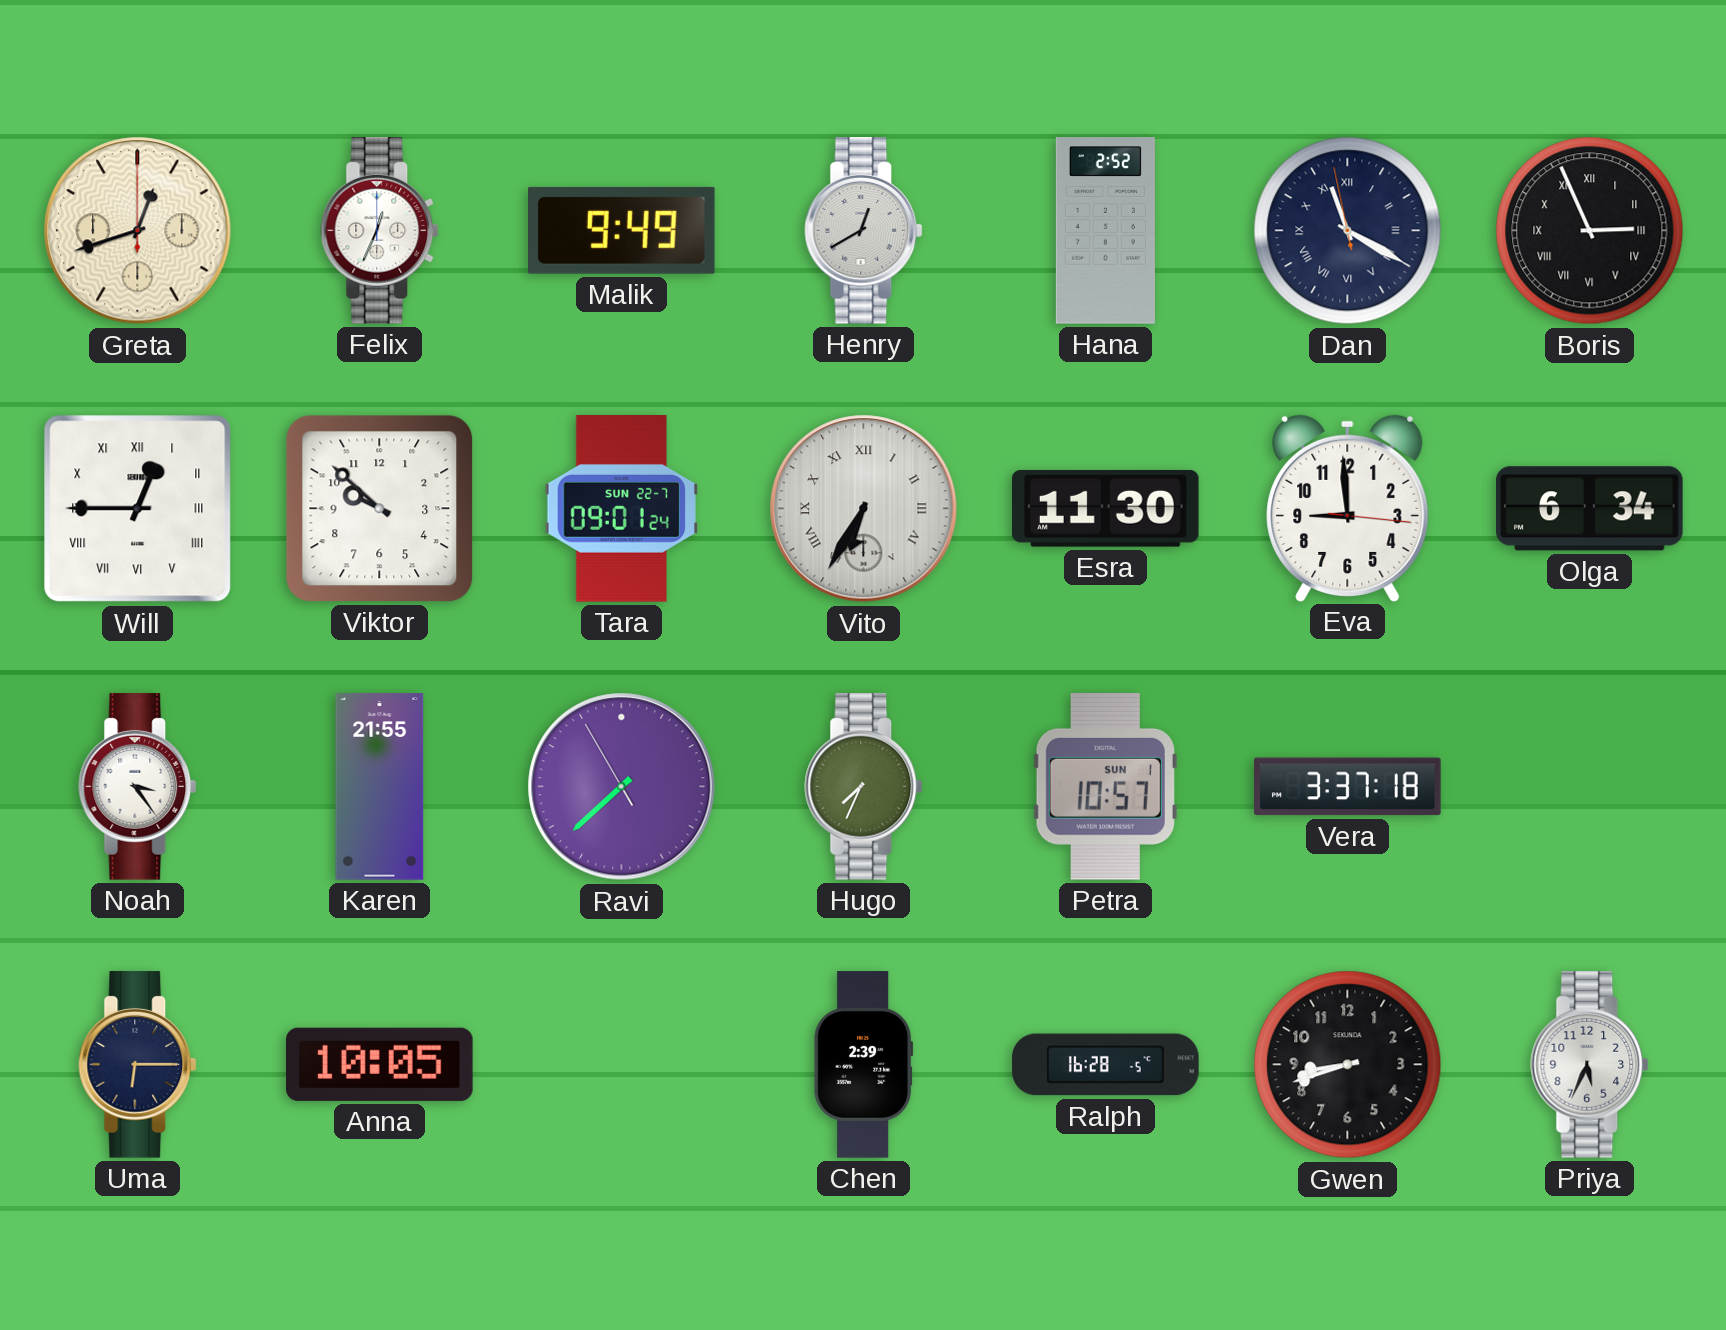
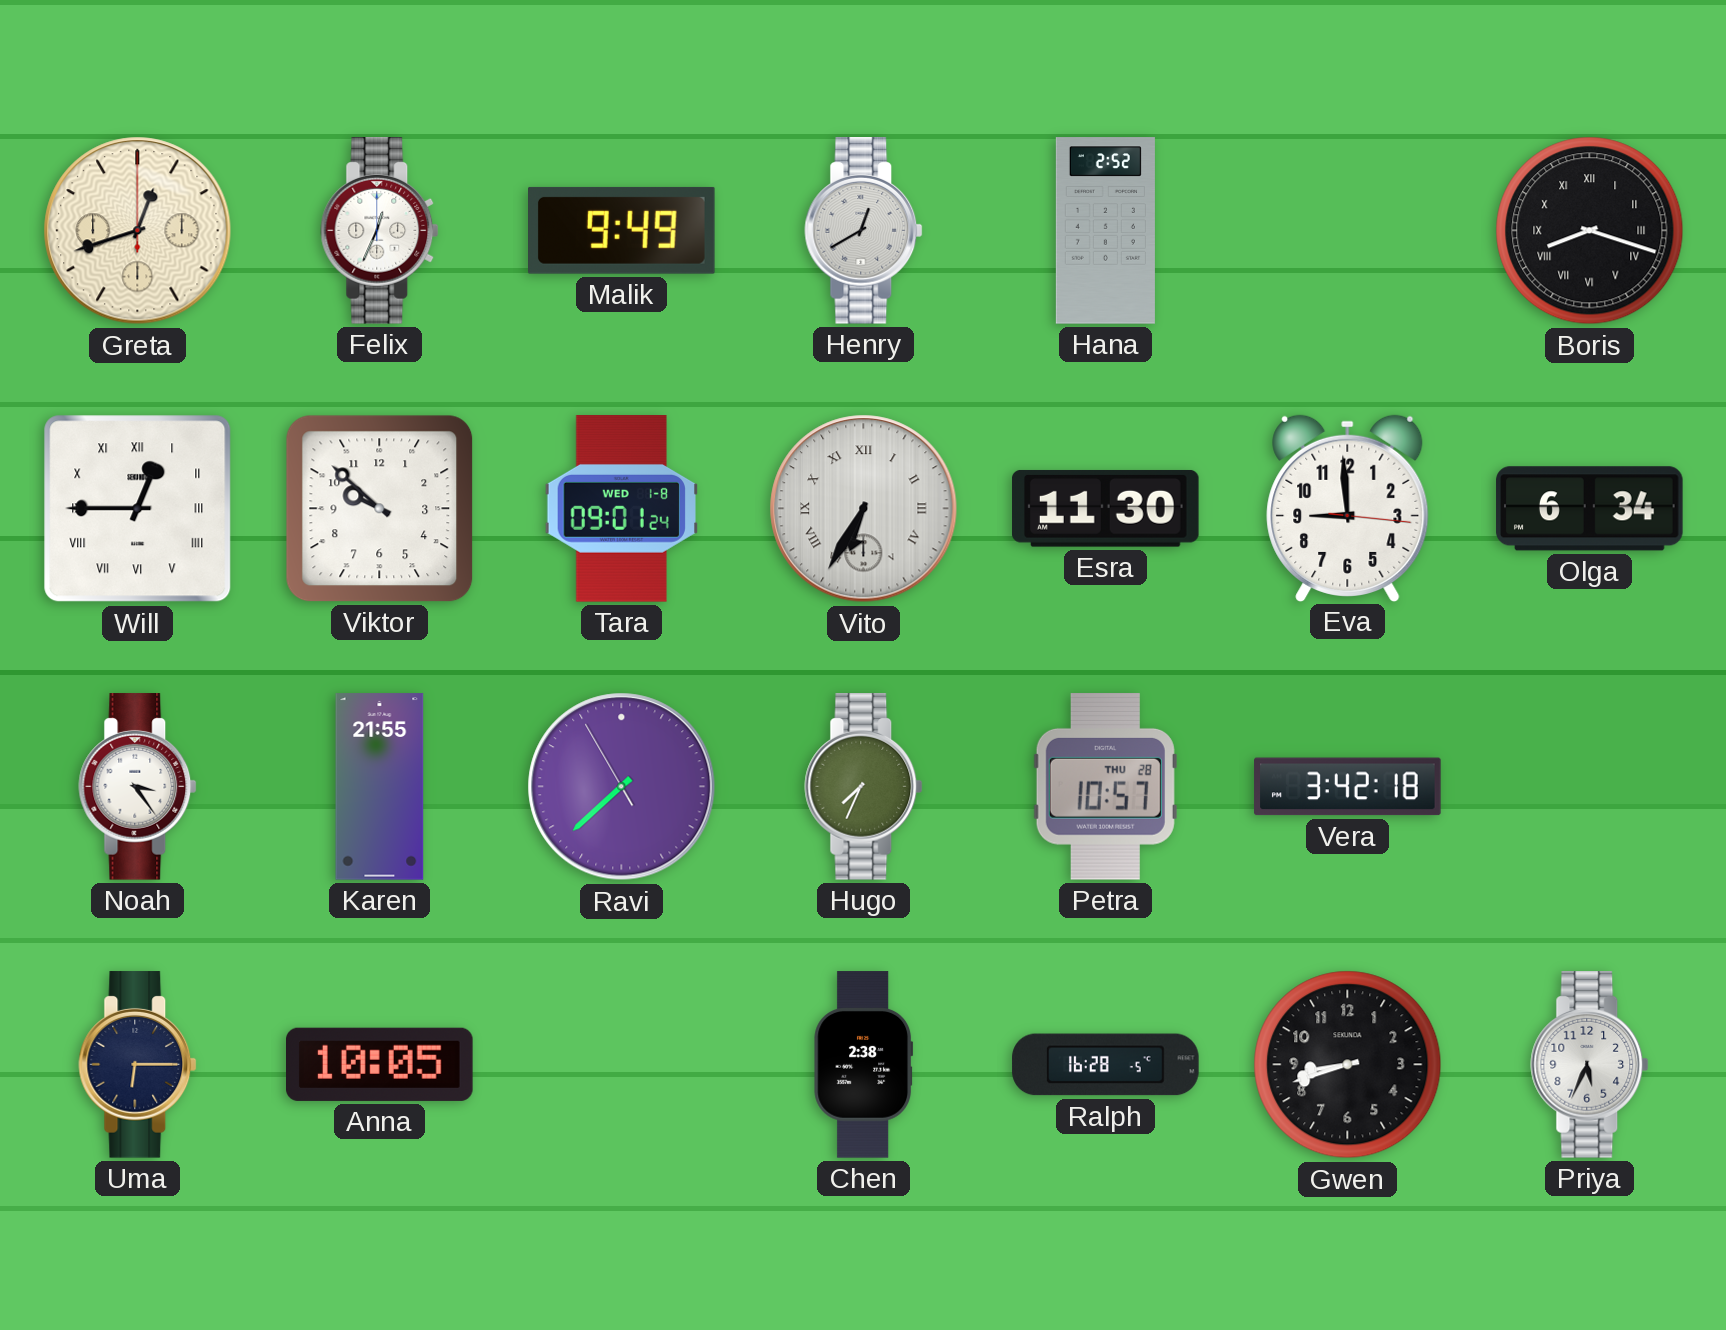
Dan: 11:19 -> none
Boris: 2:56 -> 8:18
Tara date: SUN 22-7 -> WED 1-8
Petra date: SUN 1 -> THU 28
Vera: 3:37 -> 3:42
Chen: 2:39 -> 2:38
